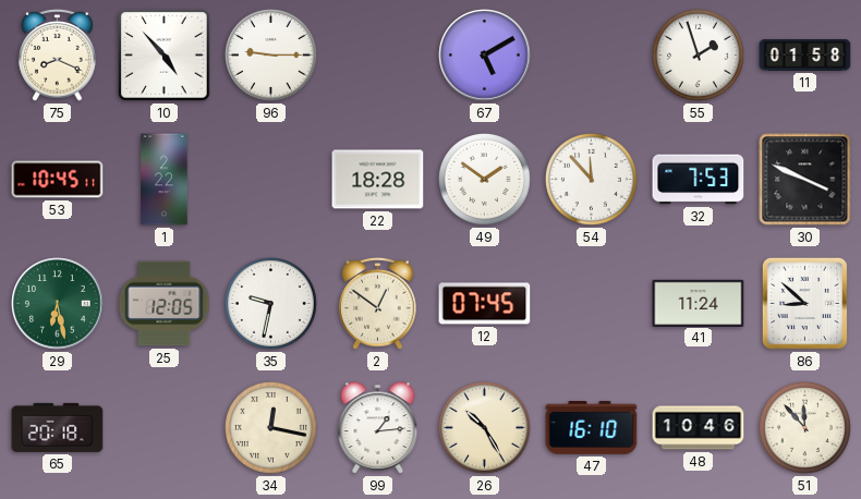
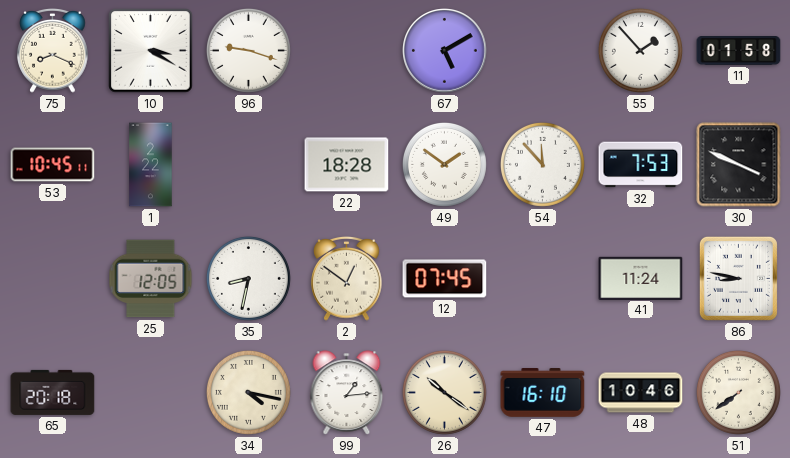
10: 4:53 -> 3:20
96: 9:15 -> 9:18
55: 1:57 -> 1:53
29: 6:28 -> none
35: 9:32 -> 8:32
86: 8:52 -> 8:47
34: 12:17 -> 4:17
26: 10:25 -> 10:21
51: 11:53 -> 7:39
